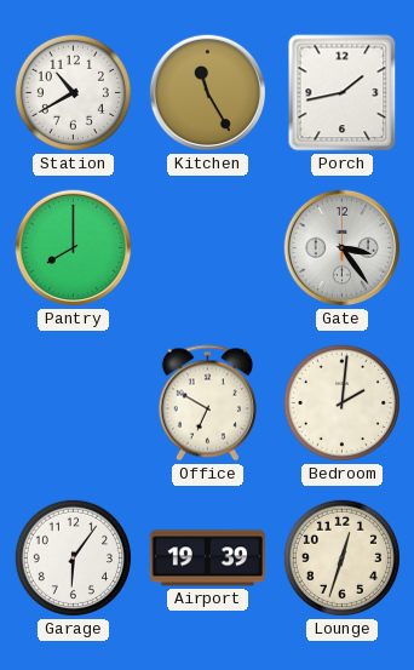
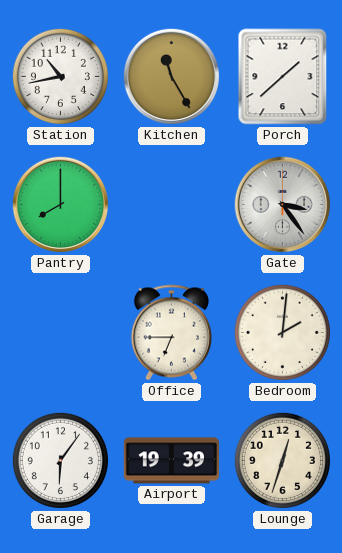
Station: 10:40 -> 10:43
Porch: 1:43 -> 1:38
Office: 6:50 -> 6:45
